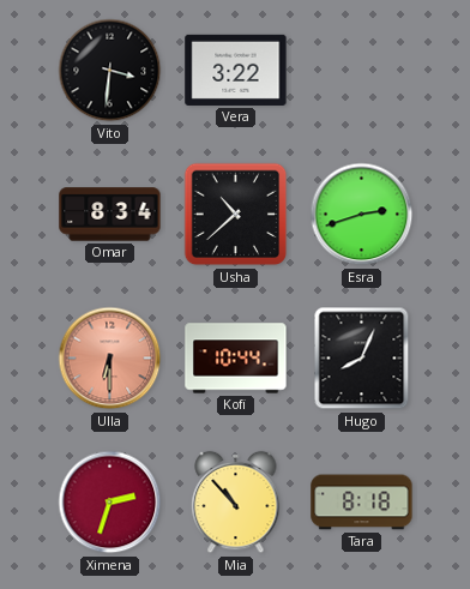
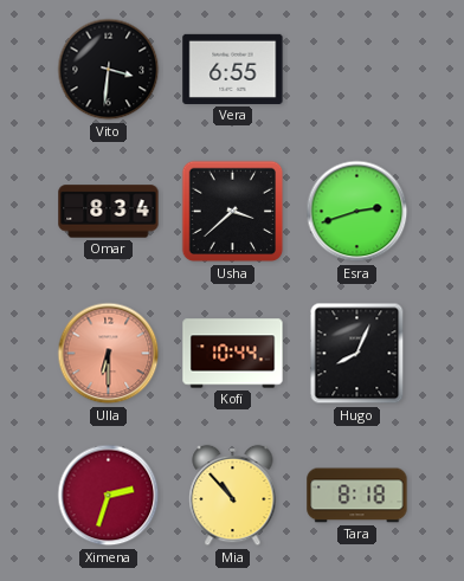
Vera: 3:22 -> 6:55
Usha: 10:38 -> 3:38
